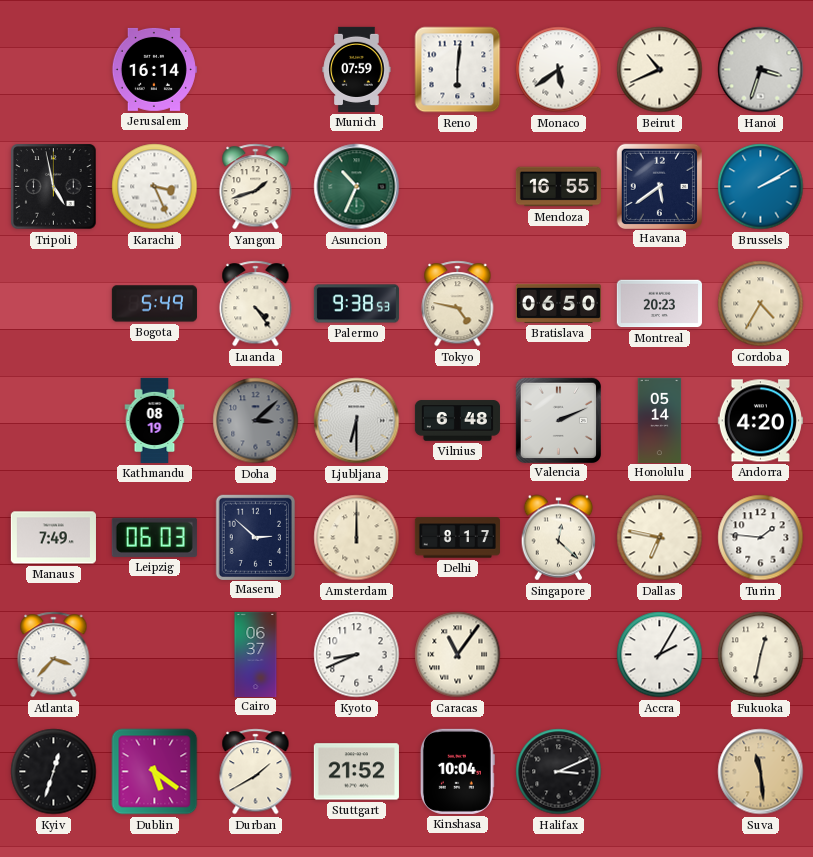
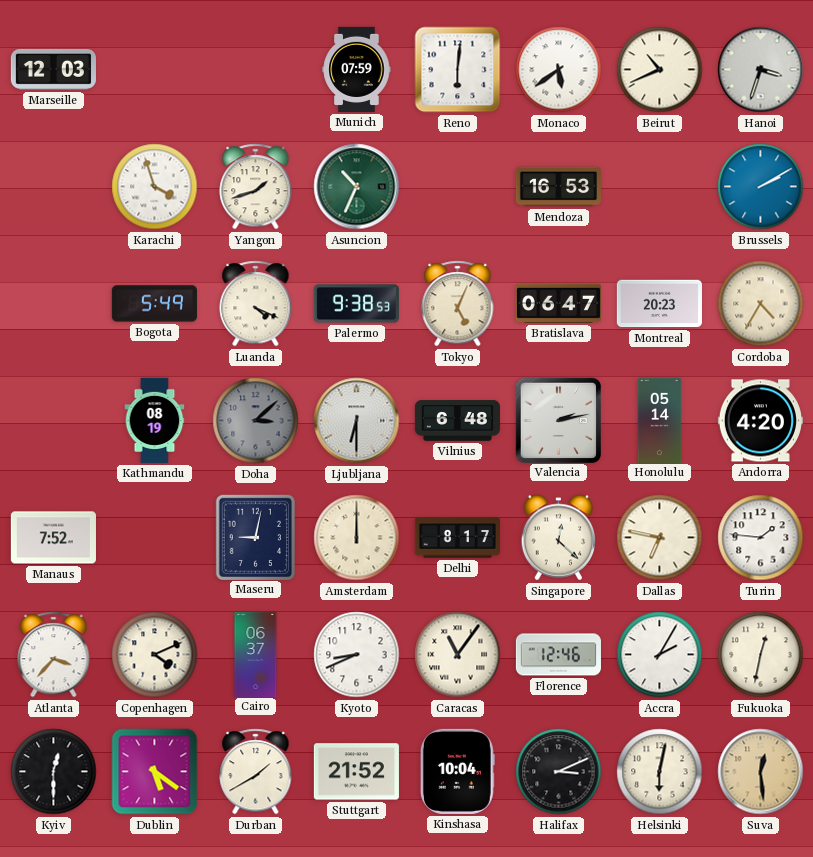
Marseille: none -> 12:03
Jerusalem: 16:14 -> none
Tripoli: 4:58 -> none
Karachi: 3:26 -> 3:57
Mendoza: 16:55 -> 16:53
Havana: 5:39 -> none
Luanda: 4:24 -> 4:19
Tokyo: 4:47 -> 5:04
Bratislava: 06:50 -> 06:47
Valencia: 2:11 -> 2:13
Manaus: 7:49 -> 7:52
Leipzig: 06:03 -> none
Maseru: 2:52 -> 9:02
Copenhagen: none -> 4:11
Florence: none -> 12:46
Kyiv: 12:33 -> 12:30
Helsinki: none -> 6:02
Suva: 11:29 -> 12:29
